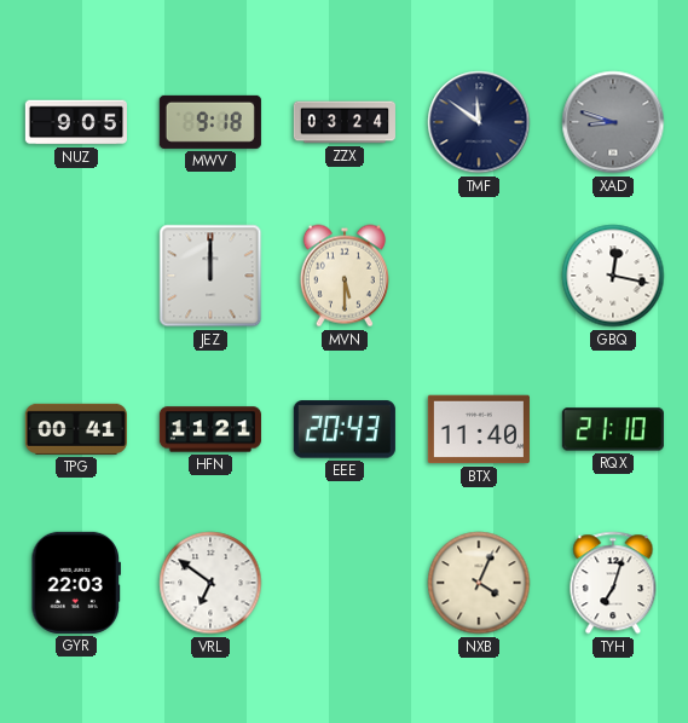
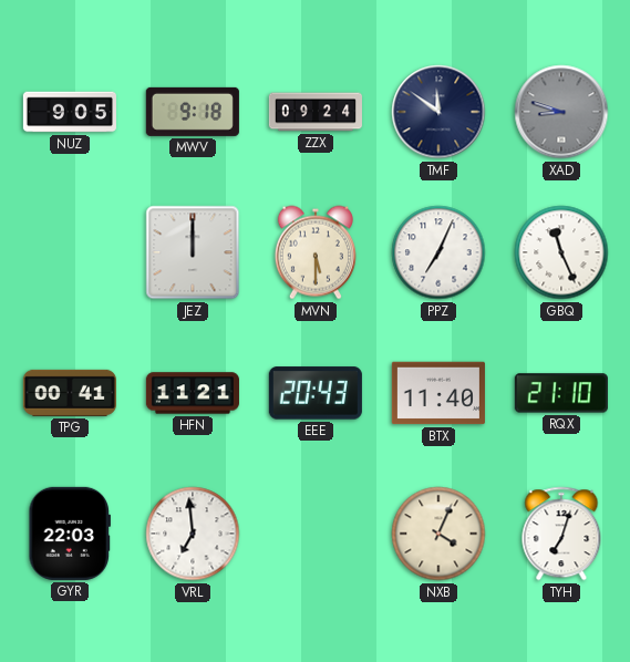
ZZX: 03:24 -> 09:24
PPZ: none -> 7:04
GBQ: 12:17 -> 11:26
VRL: 6:51 -> 6:59
